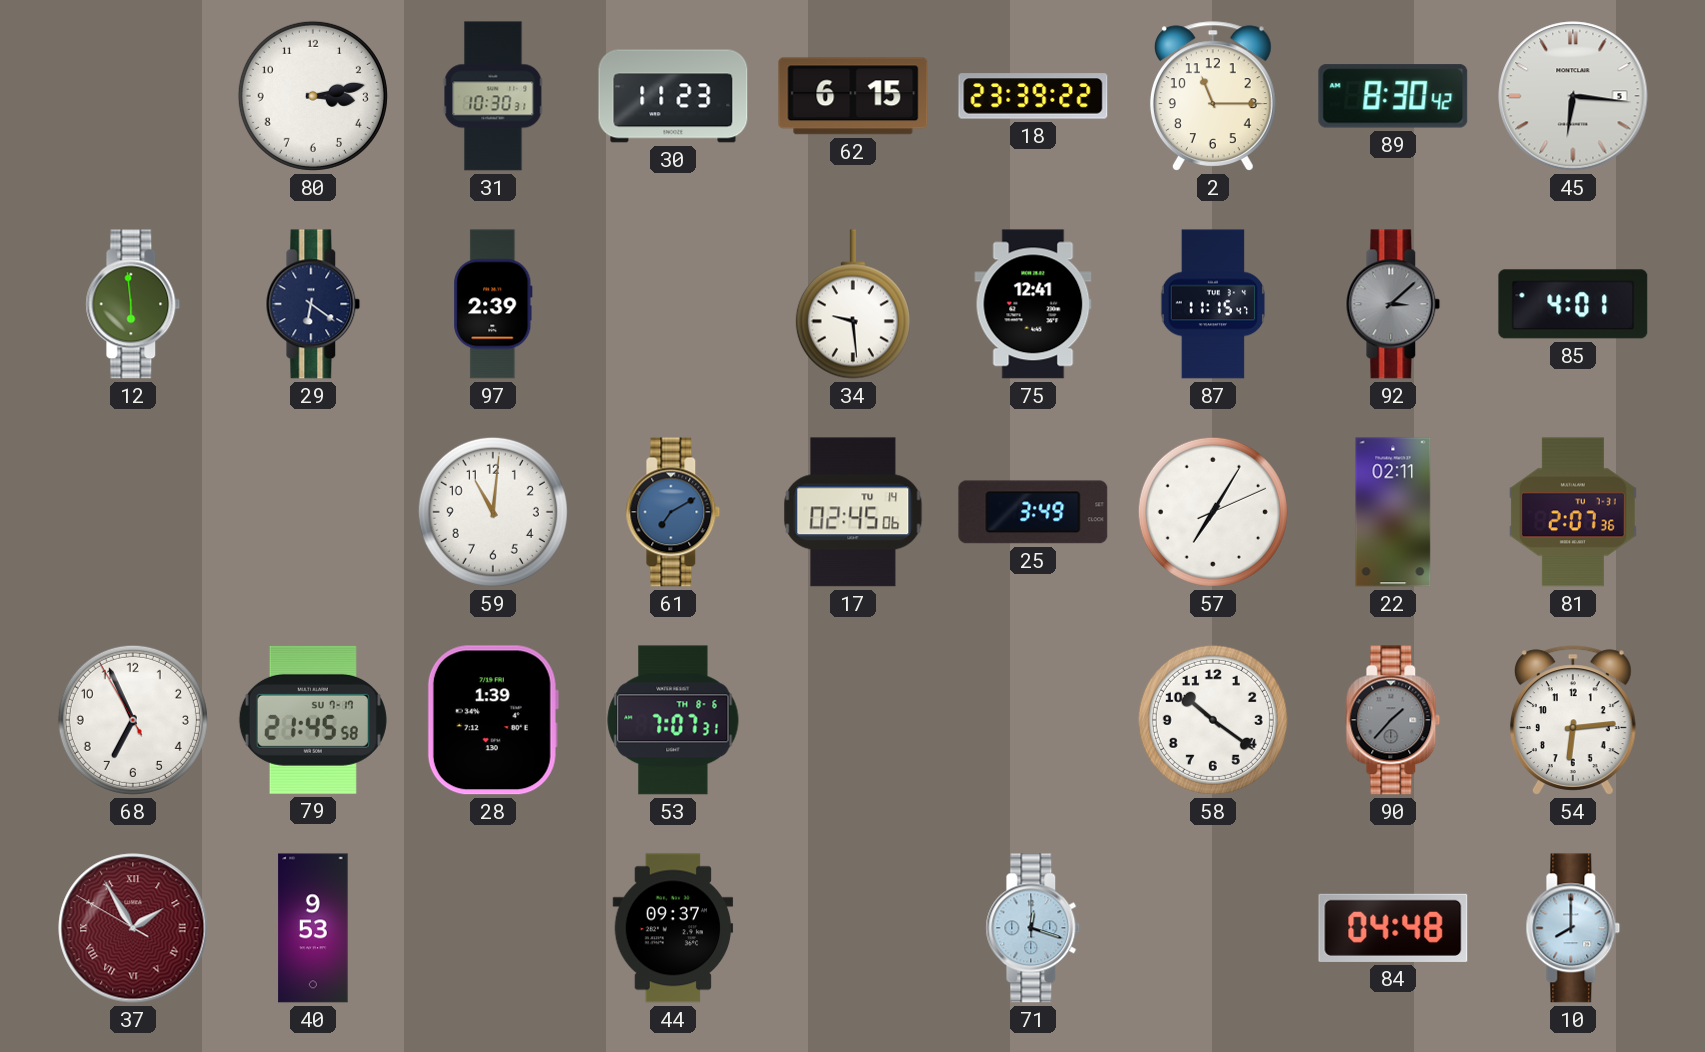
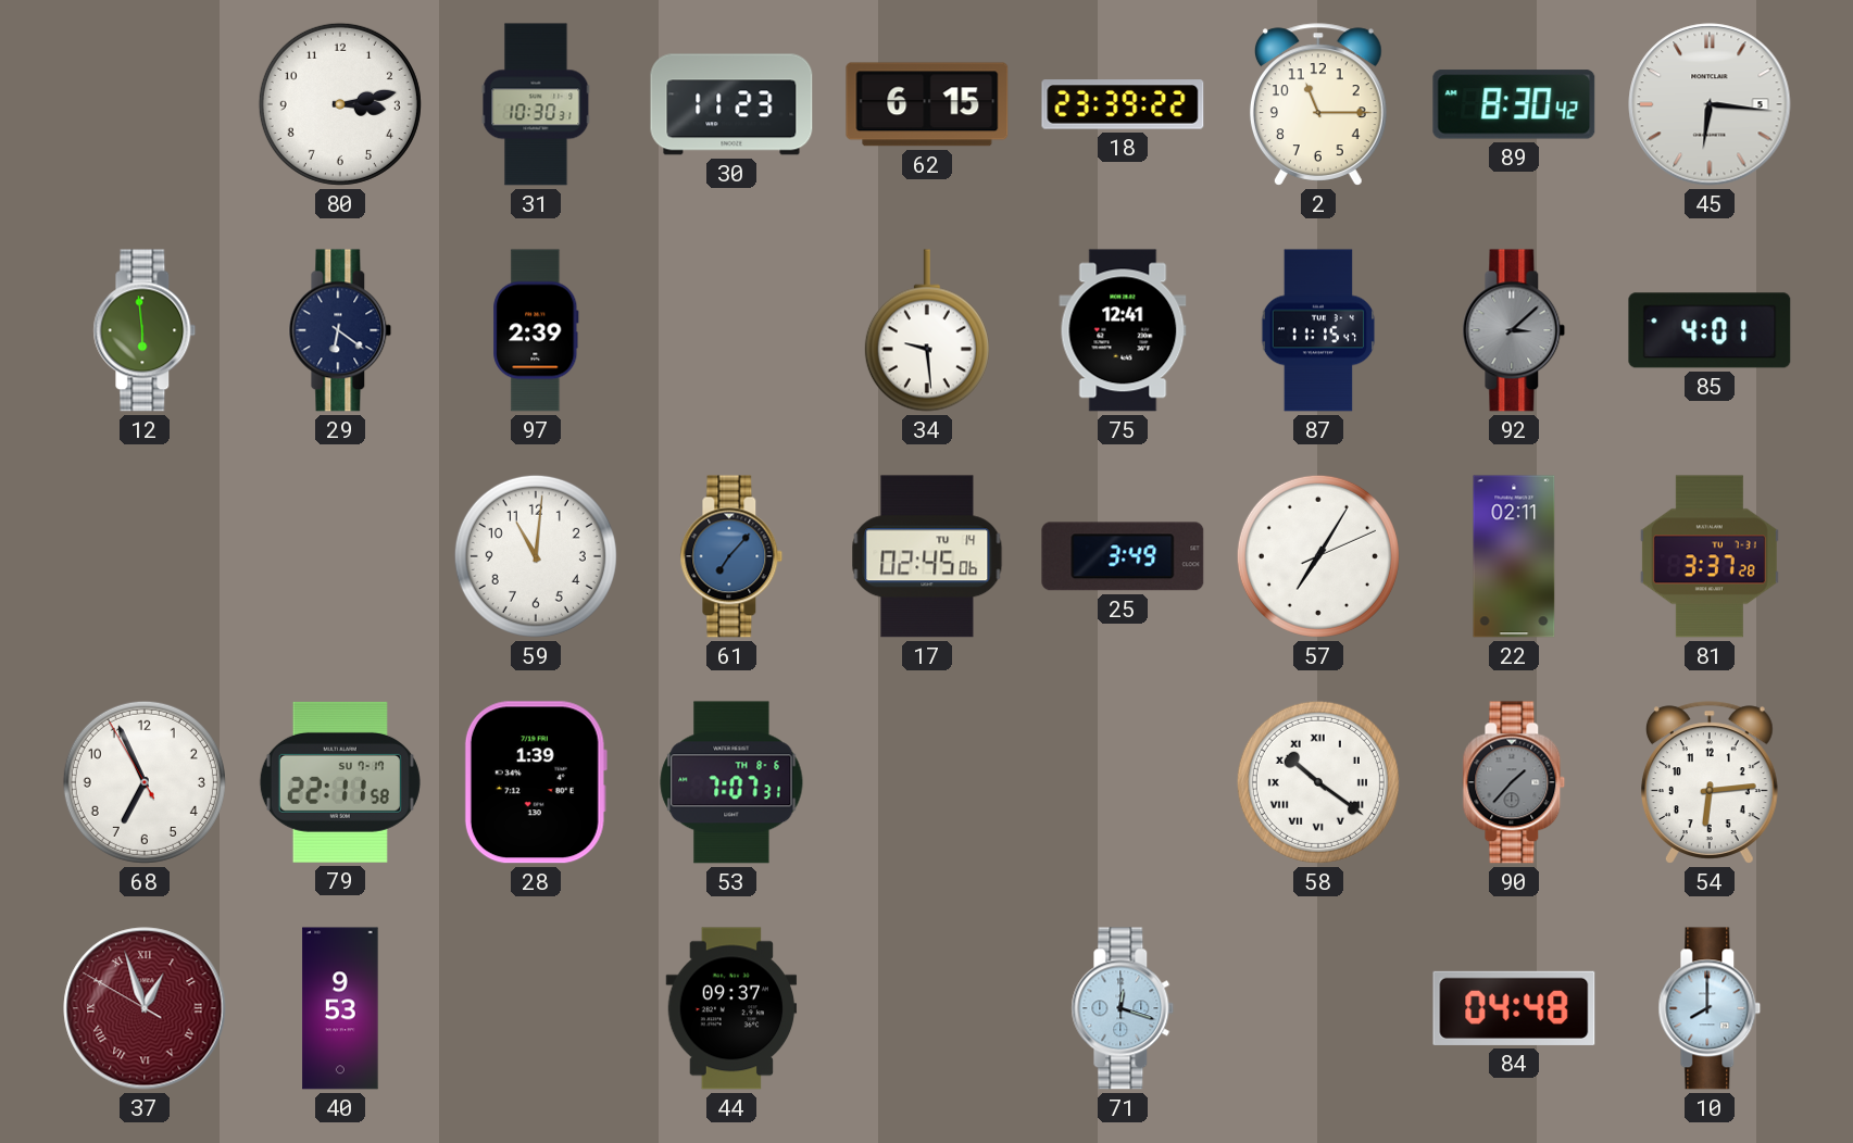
61: 7:10 -> 7:07
81: 2:07 -> 3:37
79: 21:45 -> 22:11
58 numerals: Arabic -> Roman
37: 1:54 -> 12:56
